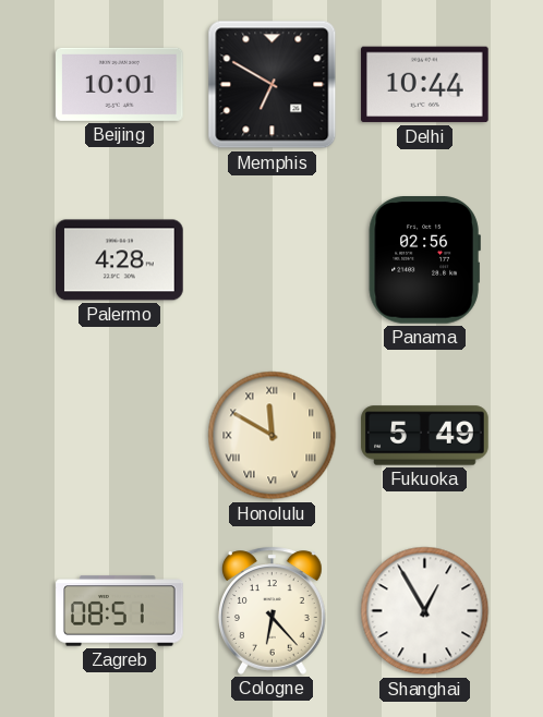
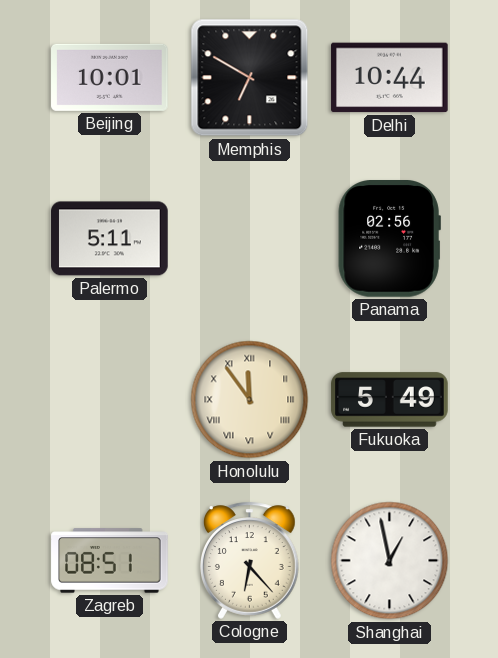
Palermo: 4:28 -> 5:11
Honolulu: 11:50 -> 11:54
Shanghai: 12:55 -> 12:58
